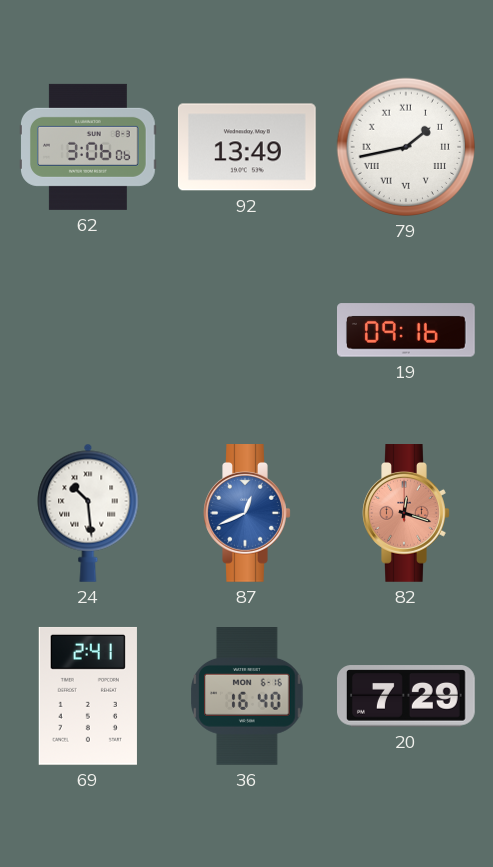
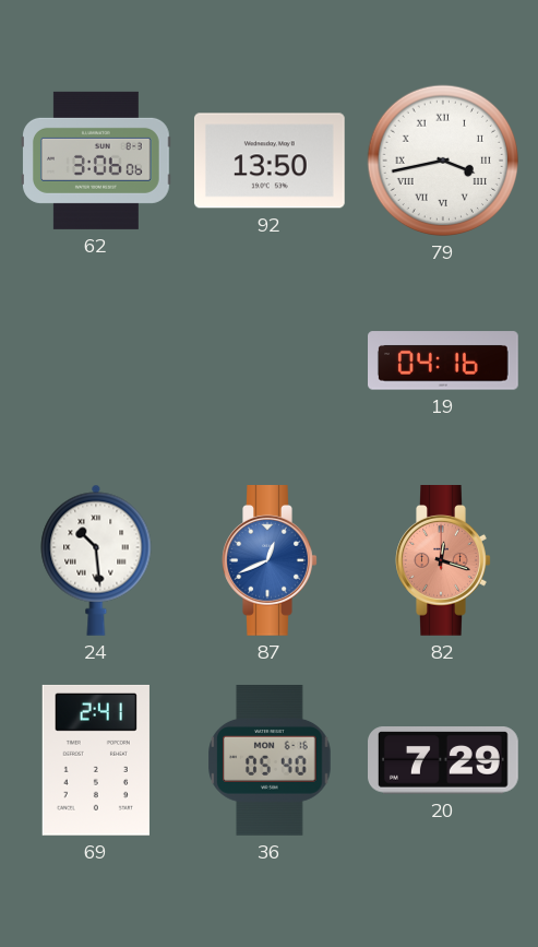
92: 13:49 -> 13:50
79: 1:43 -> 3:43
19: 09:16 -> 04:16
36: 16:40 -> 05:40
